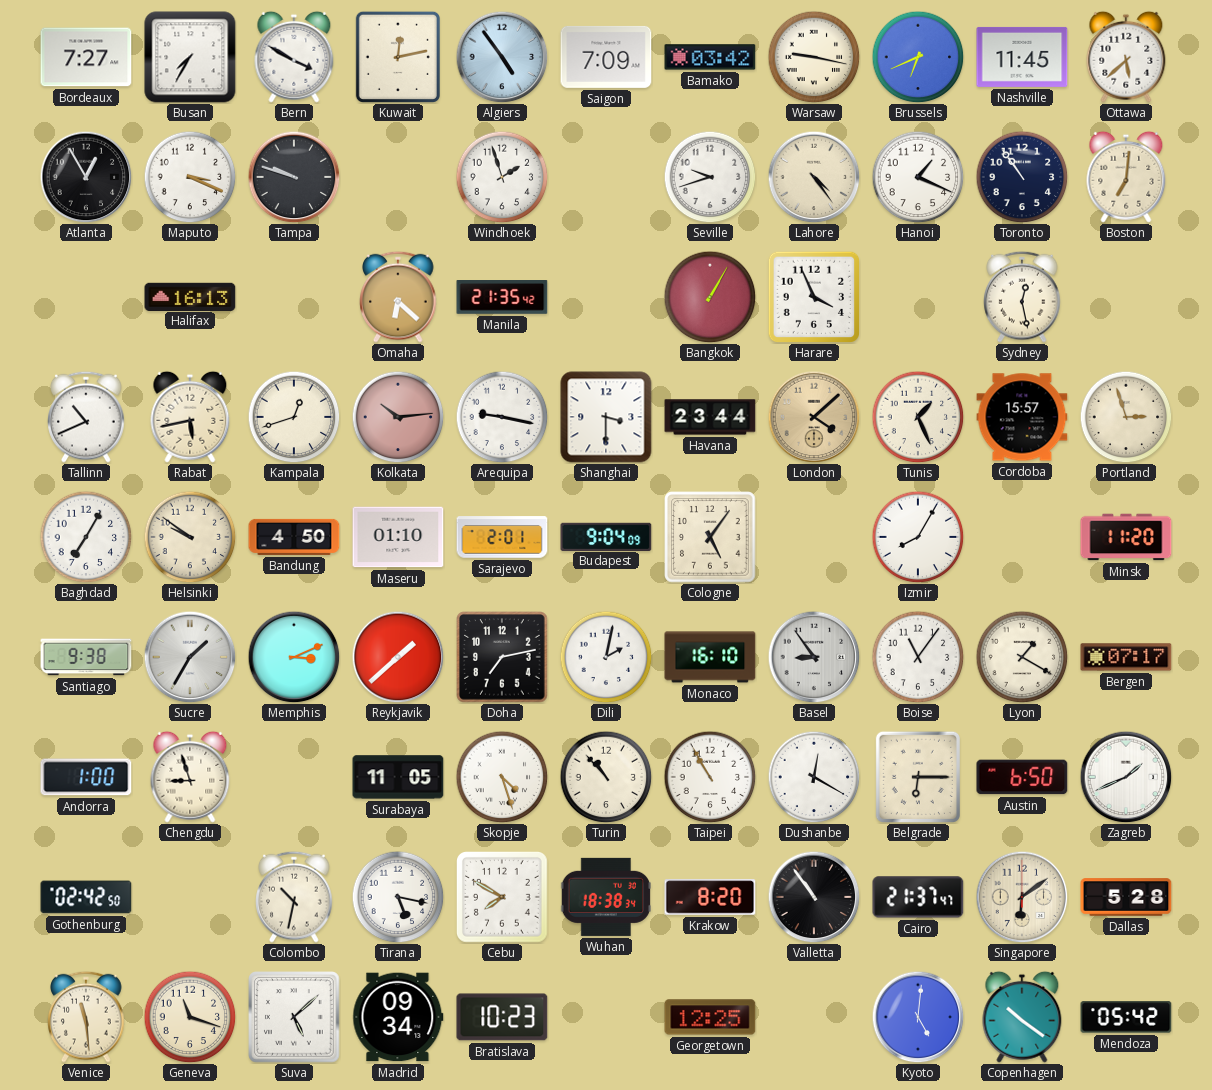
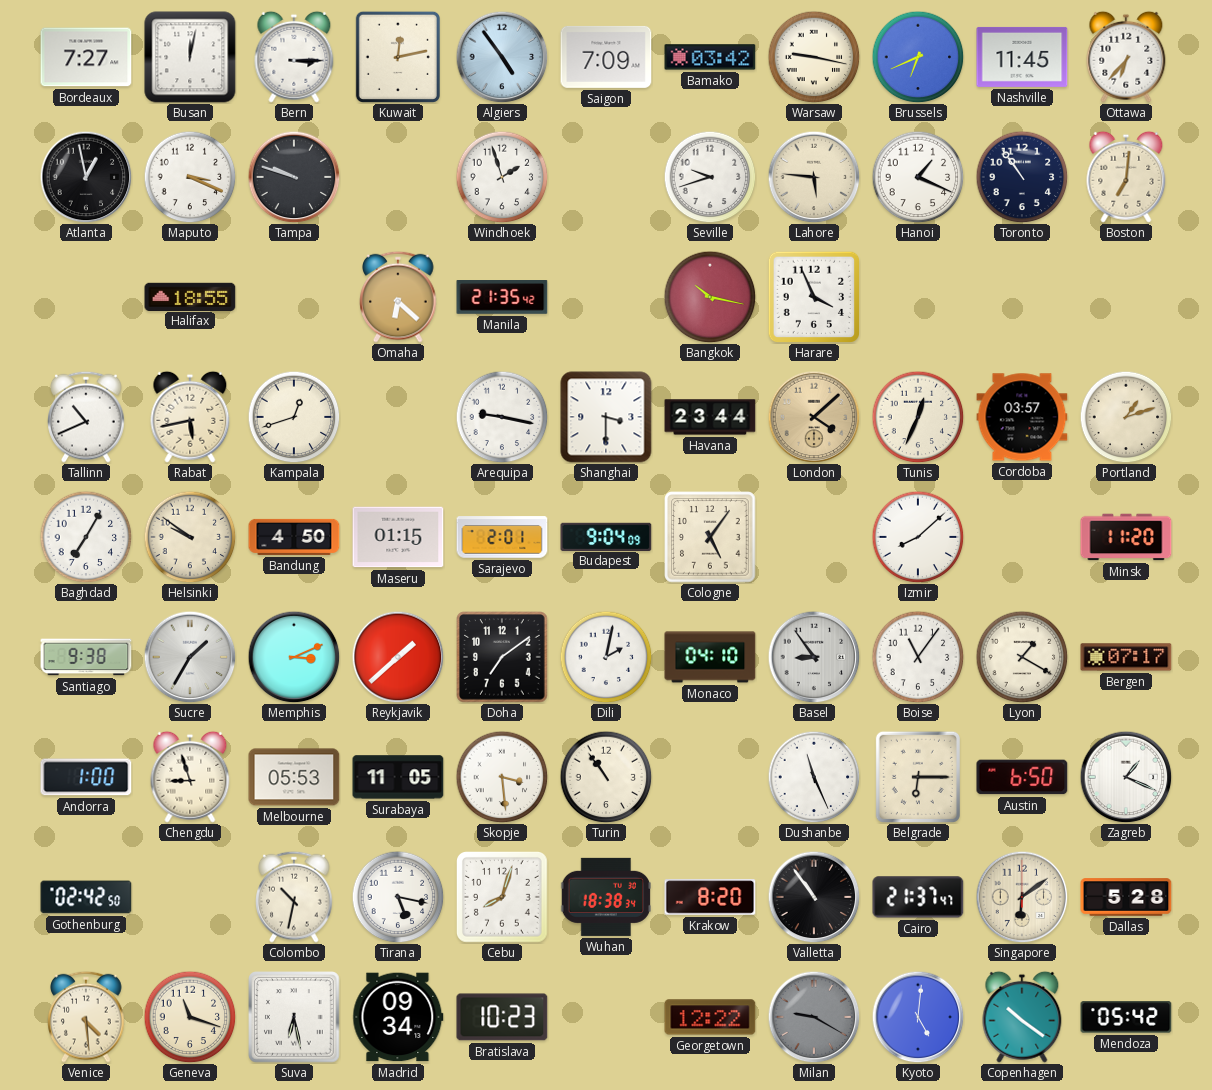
Busan: 7:35 -> 12:02
Bern: 3:50 -> 3:15
Ottawa: 5:38 -> 6:37
Atlanta: 12:55 -> 12:58
Lahore: 4:24 -> 5:46
Halifax: 16:13 -> 18:55
Bangkok: 1:05 -> 10:17
Sydney: 12:28 -> none
Kolkata: 10:14 -> none
Tunis: 1:26 -> 12:34
Cordoba: 15:57 -> 03:57
Portland: 2:57 -> 1:12
Maseru: 01:10 -> 01:15
Izmir: 8:05 -> 8:08
Doha: 7:13 -> 7:09
Monaco: 16:10 -> 04:10
Melbourne: none -> 05:53
Skopje: 4:27 -> 3:29
Turin: 10:53 -> 10:54
Taipei: 10:55 -> none
Dushanbe: 12:20 -> 11:26
Zagreb: 1:41 -> 1:19
Cebu: 7:50 -> 8:03
Venice: 11:29 -> 4:29
Suva: 5:08 -> 6:28
Georgetown: 12:25 -> 12:22
Milan: none -> 9:20
